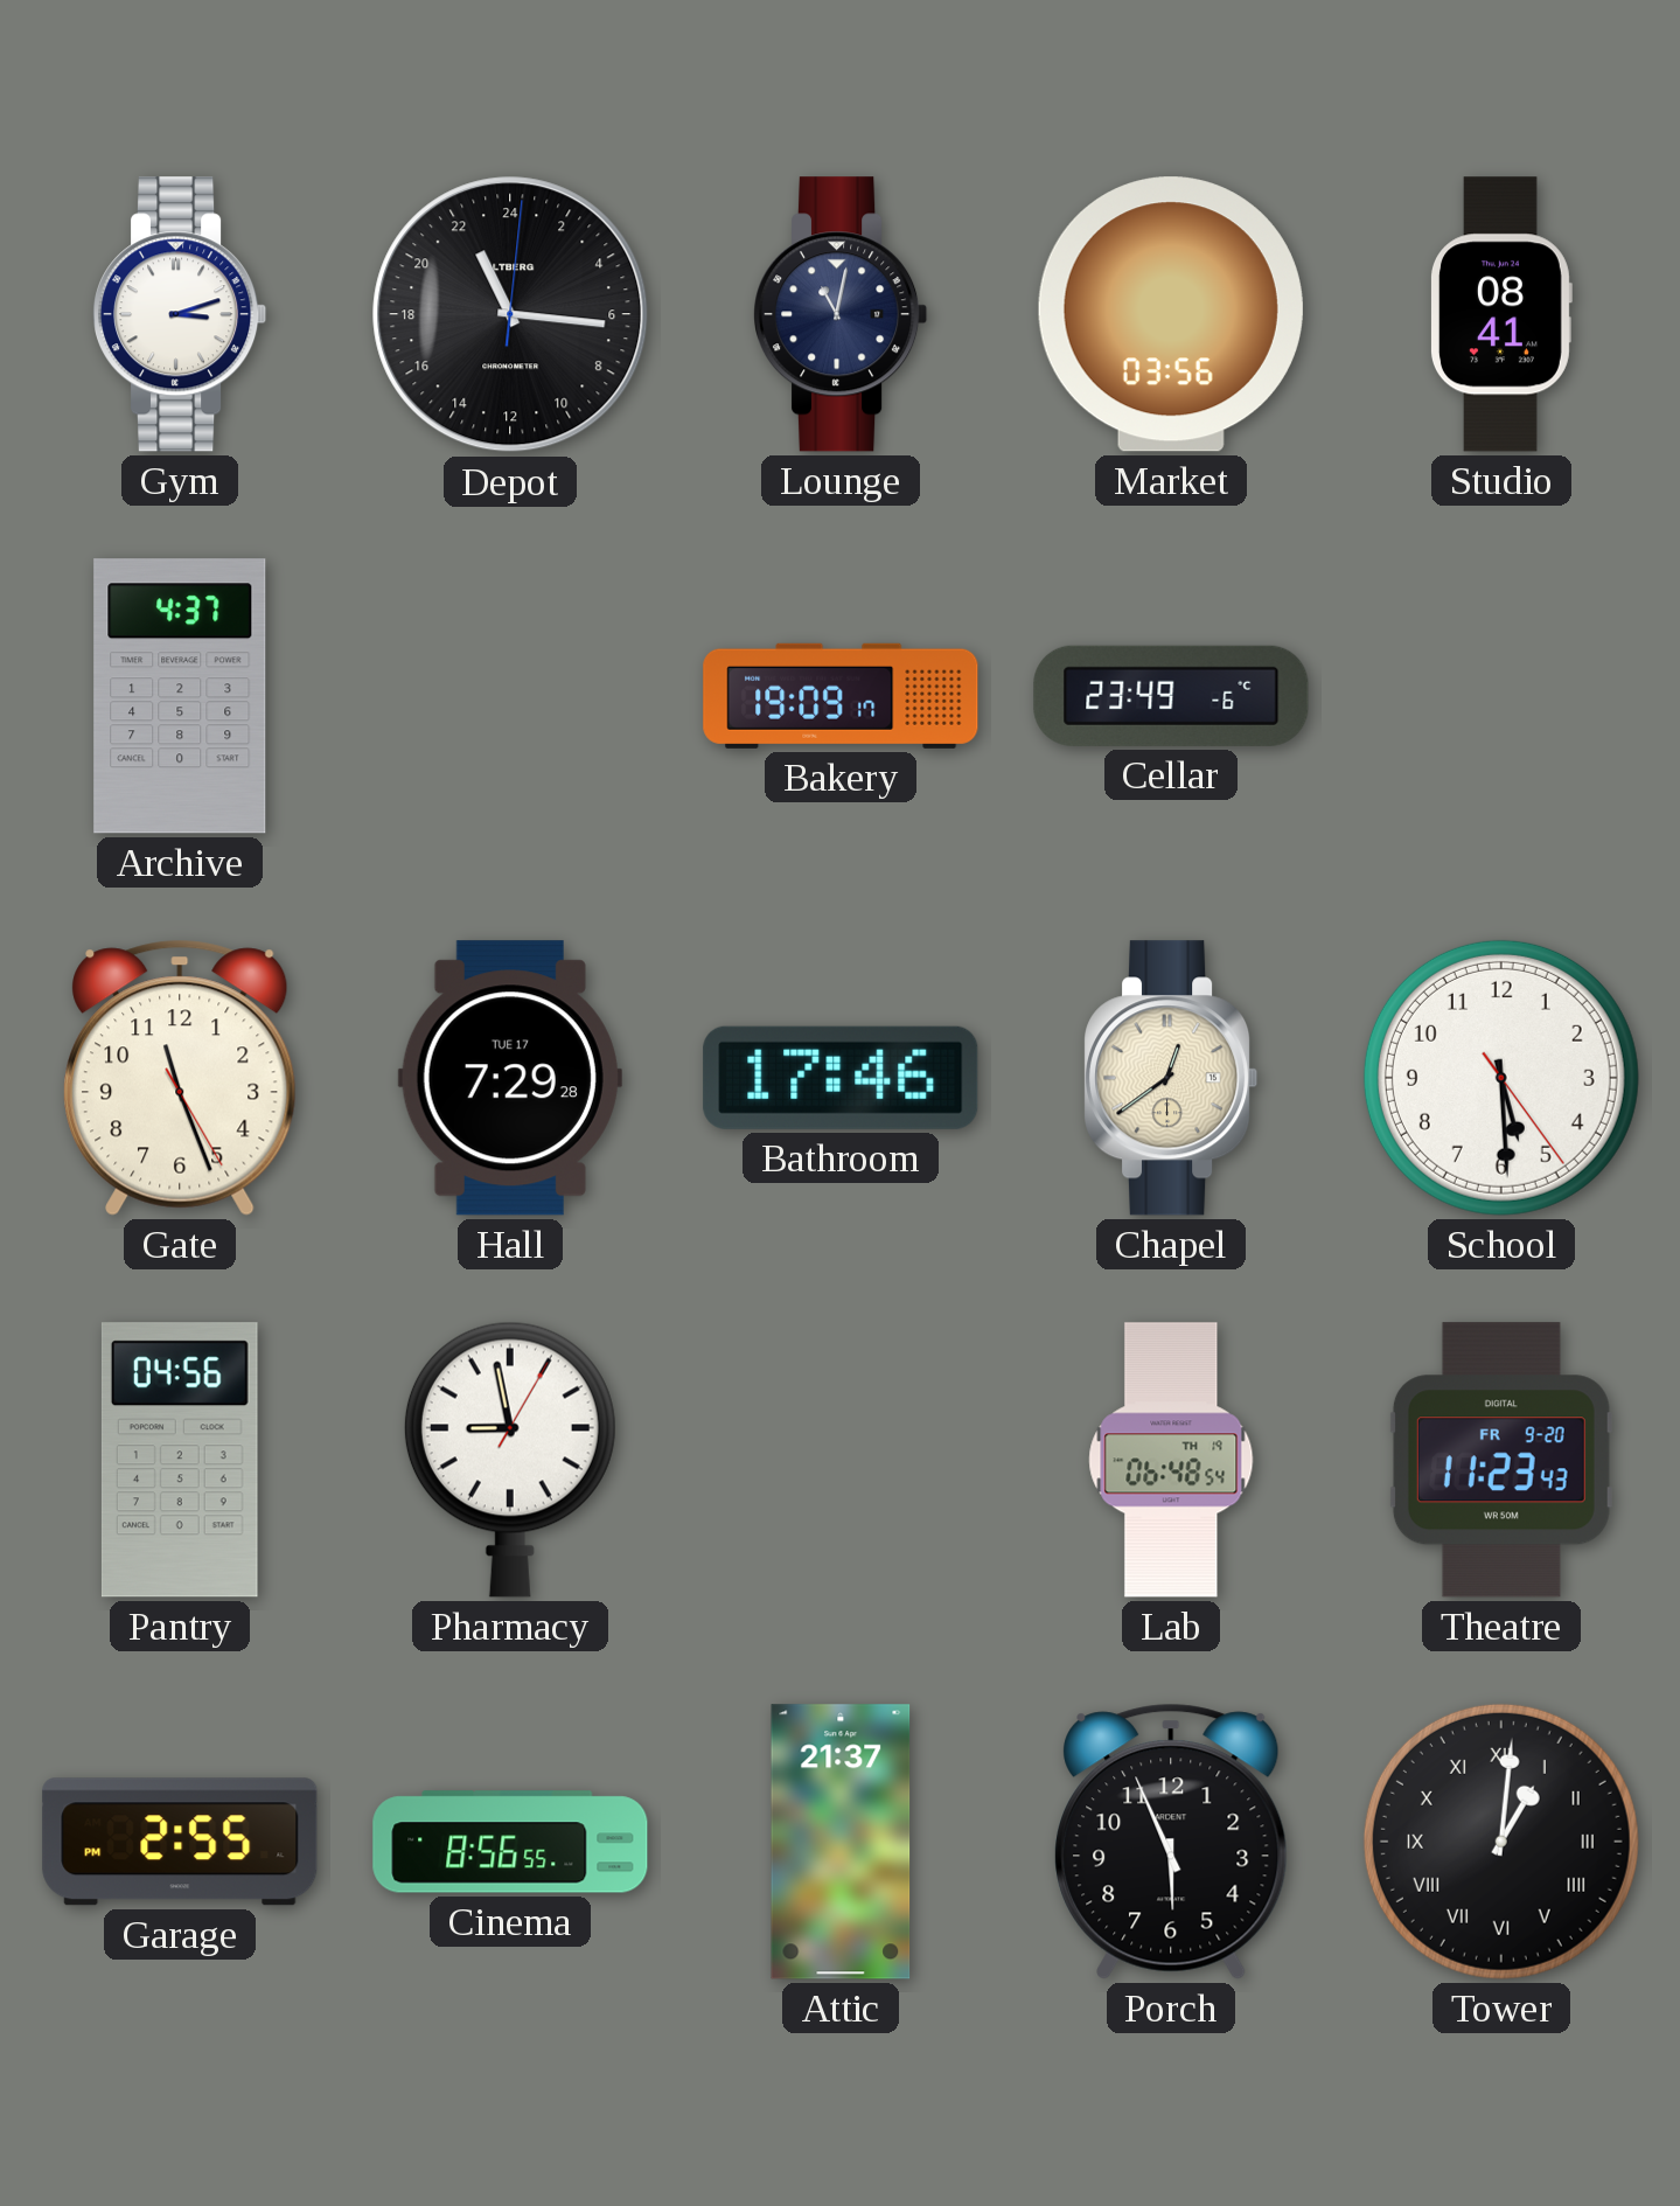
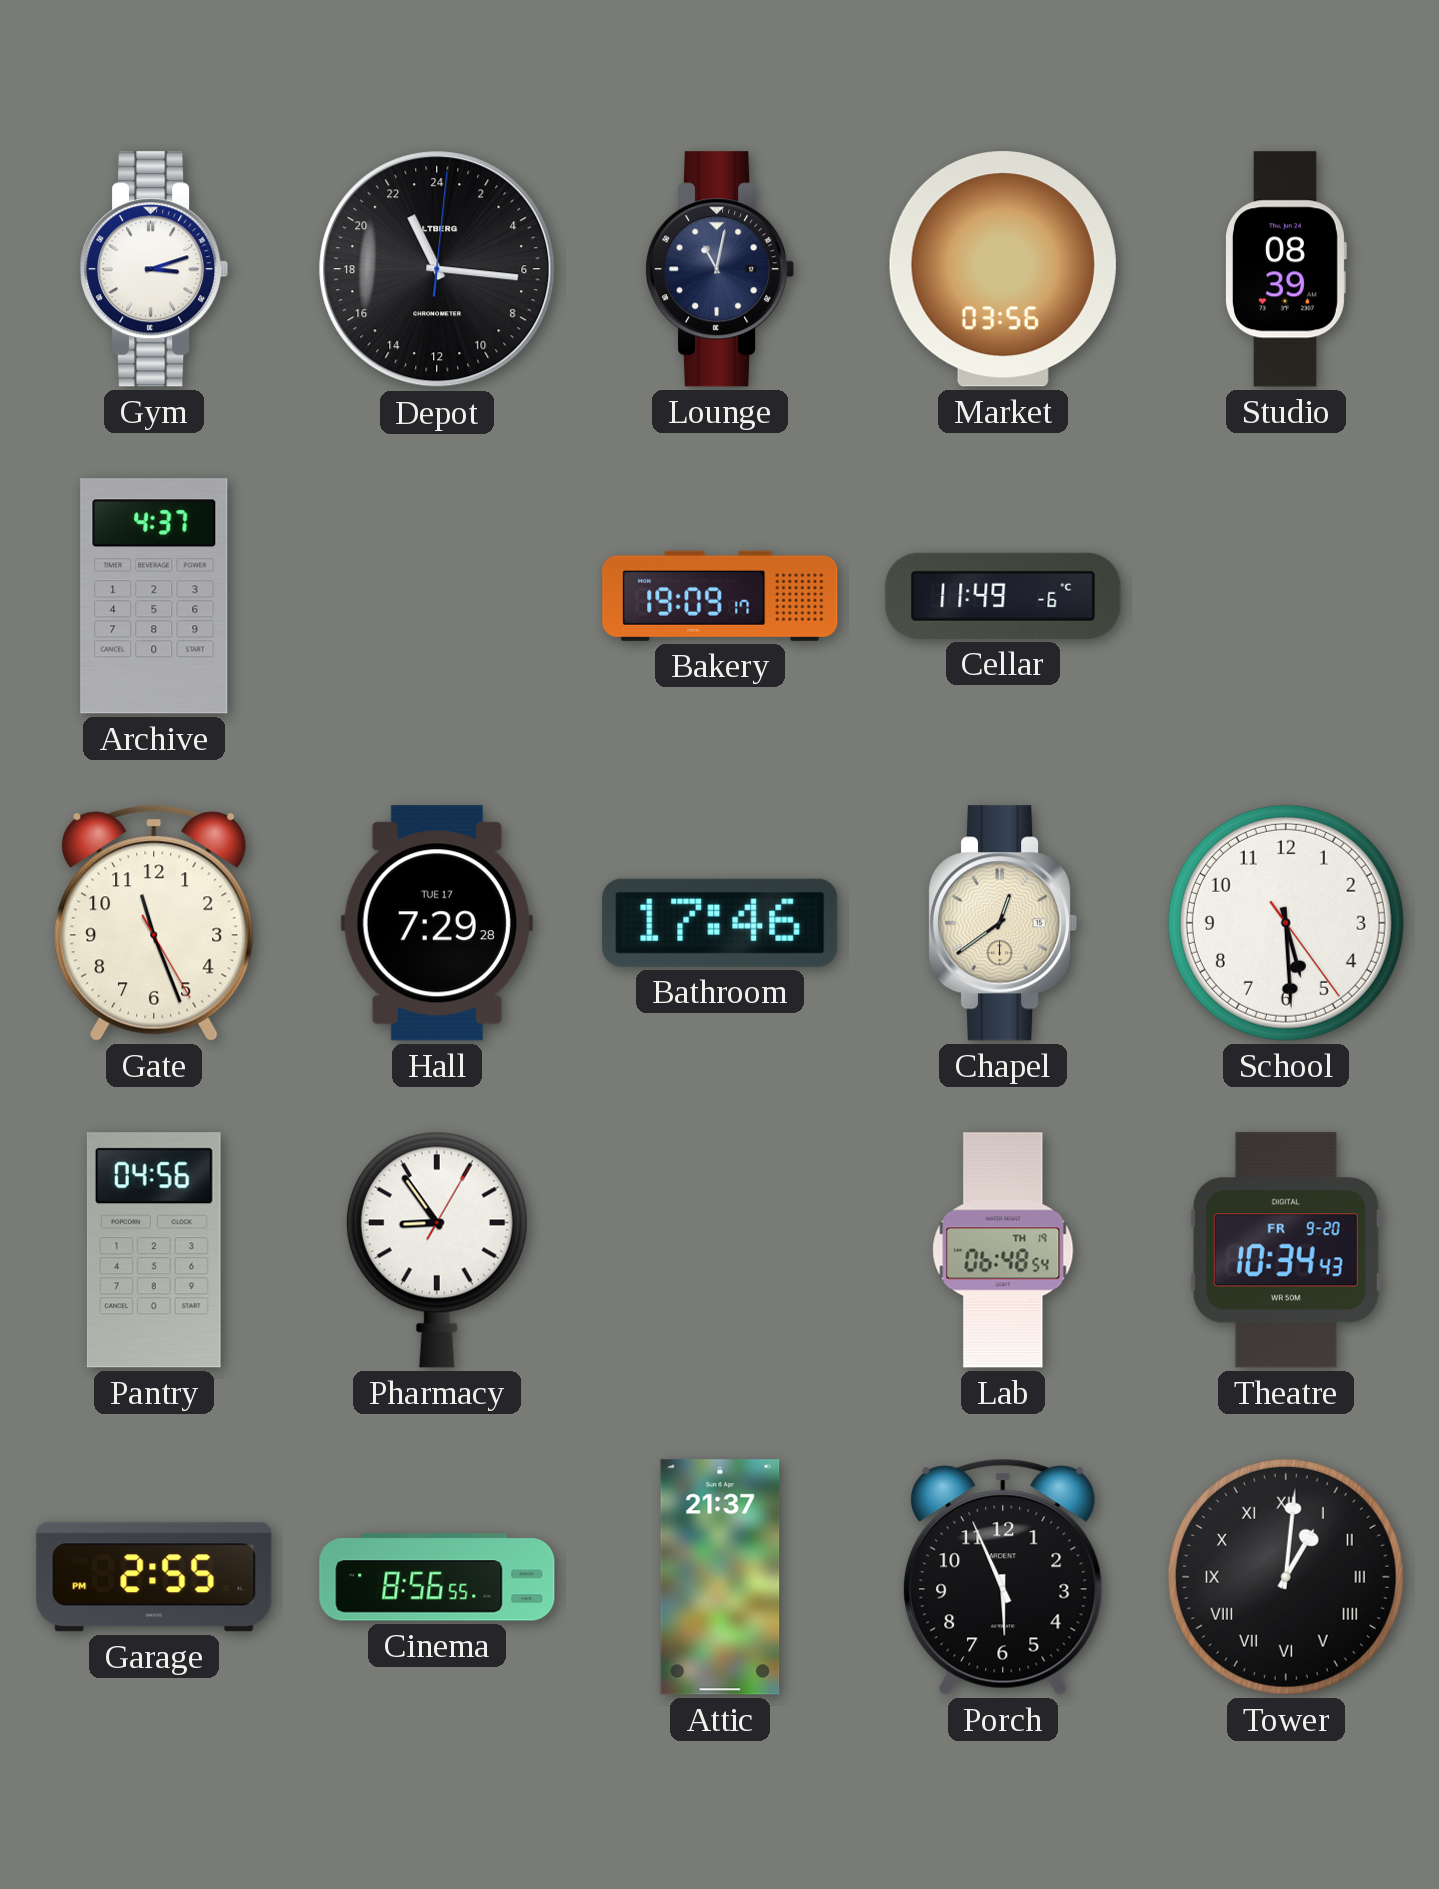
Studio: 08:41 -> 08:39
Cellar: 23:49 -> 11:49
Pharmacy: 8:58 -> 8:54
Theatre: 11:23 -> 10:34
